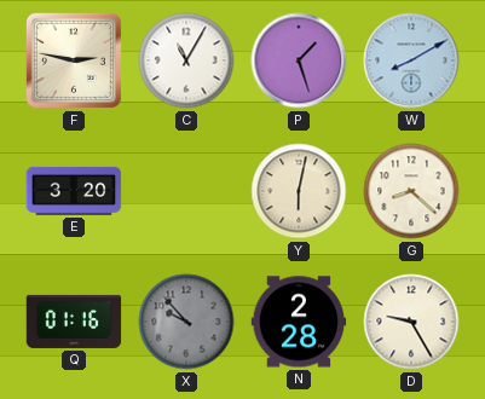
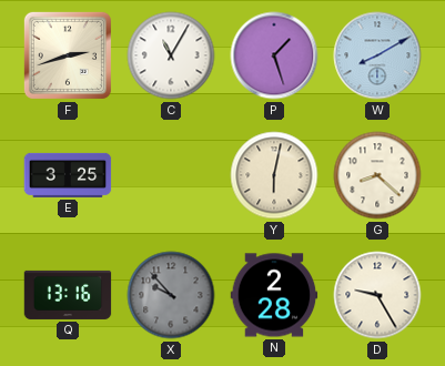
F: 2:47 -> 2:42
E: 3:20 -> 3:25
Q: 01:16 -> 13:16
